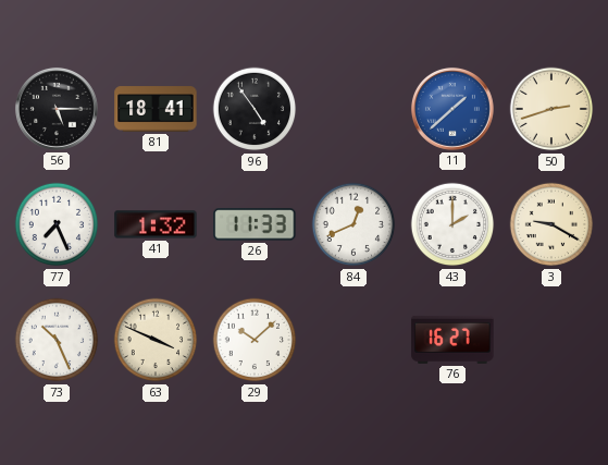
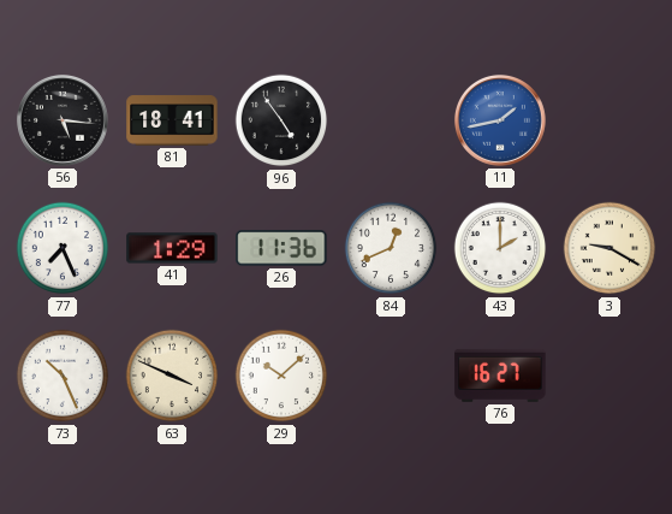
56: 5:15 -> 5:16
11: 1:38 -> 1:43
50: 2:42 -> none
41: 1:32 -> 1:29
26: 11:33 -> 11:36
